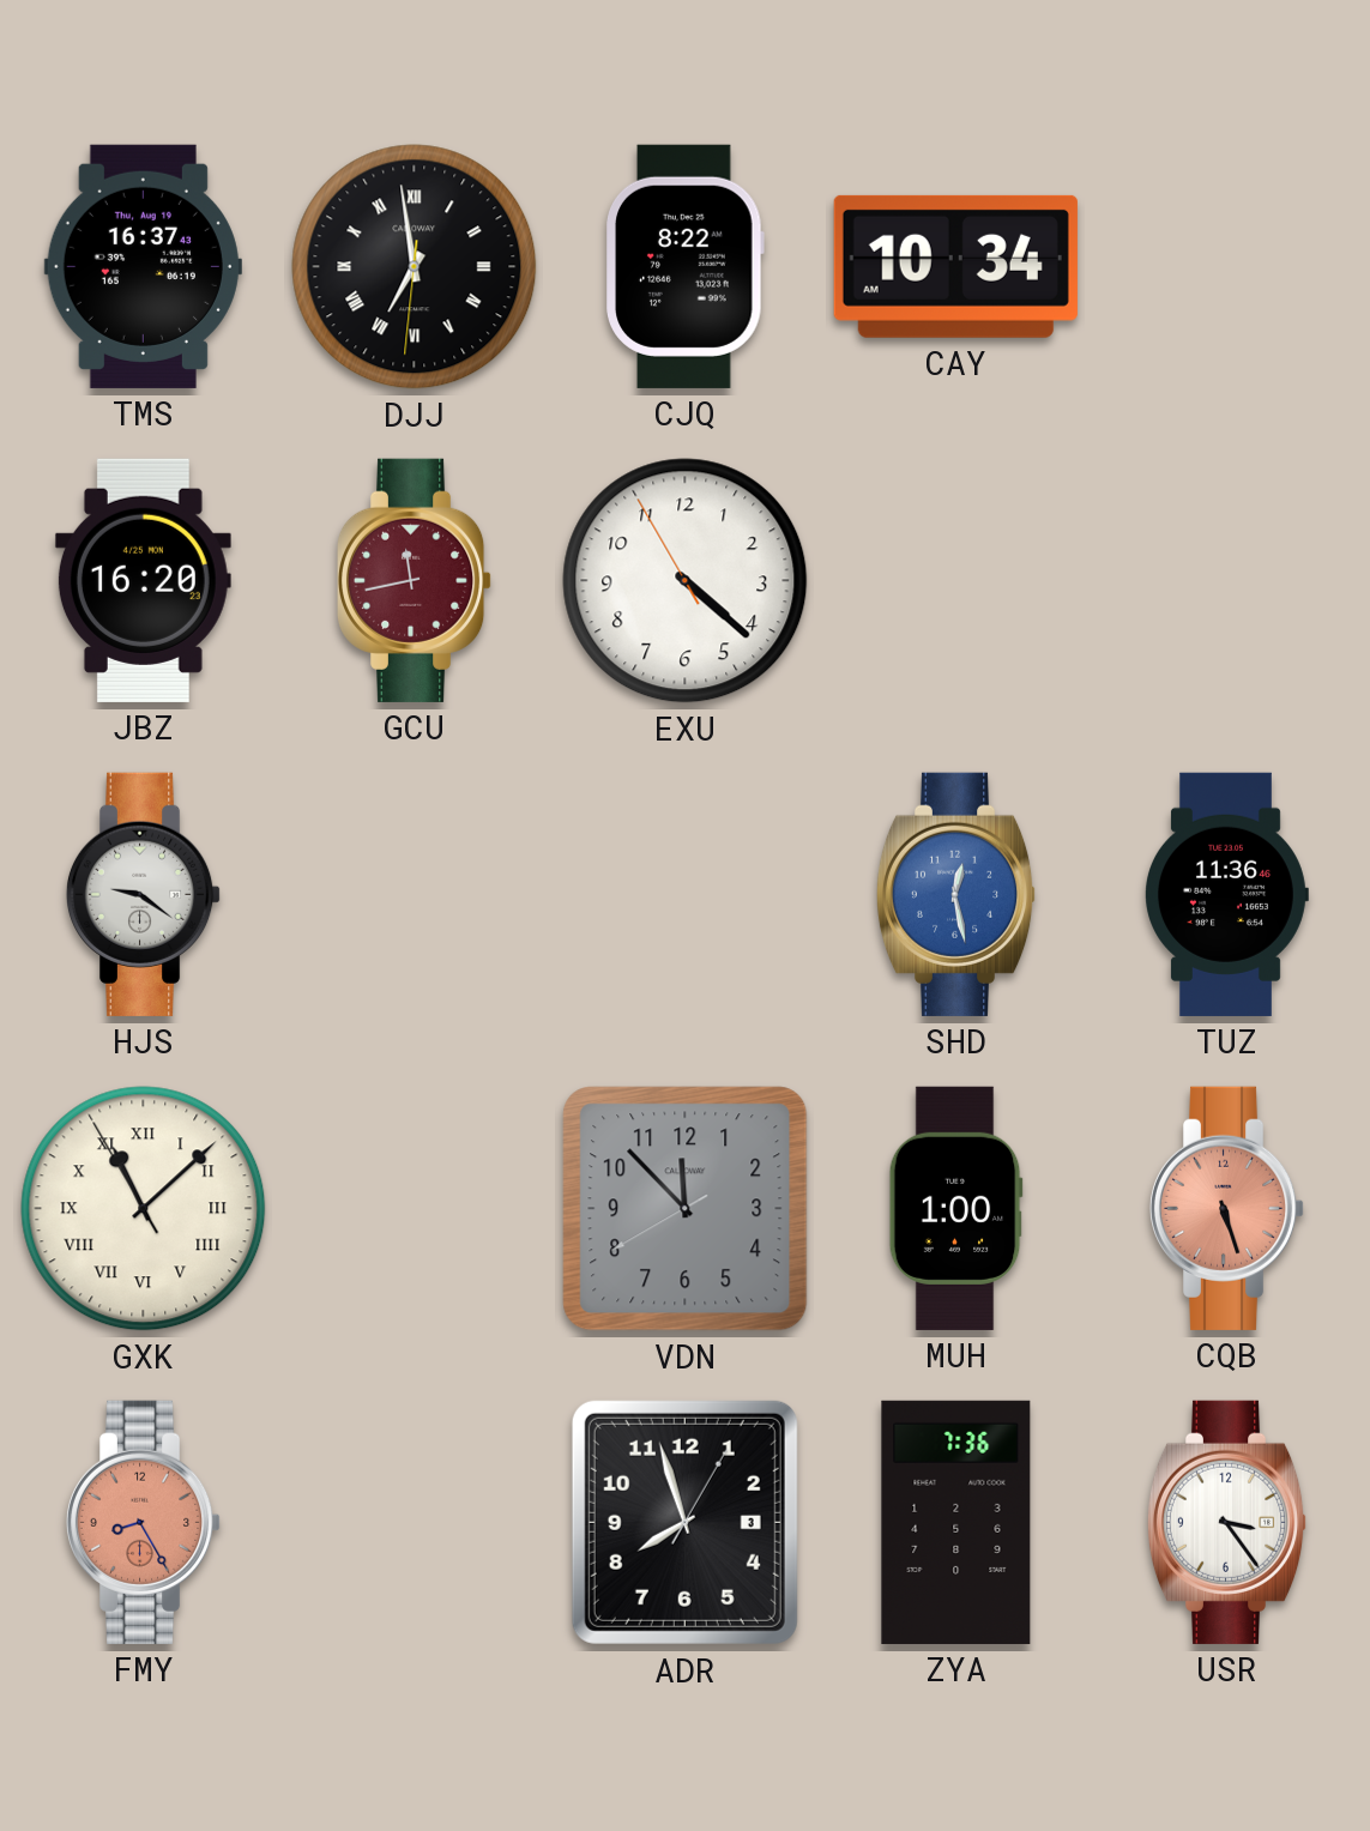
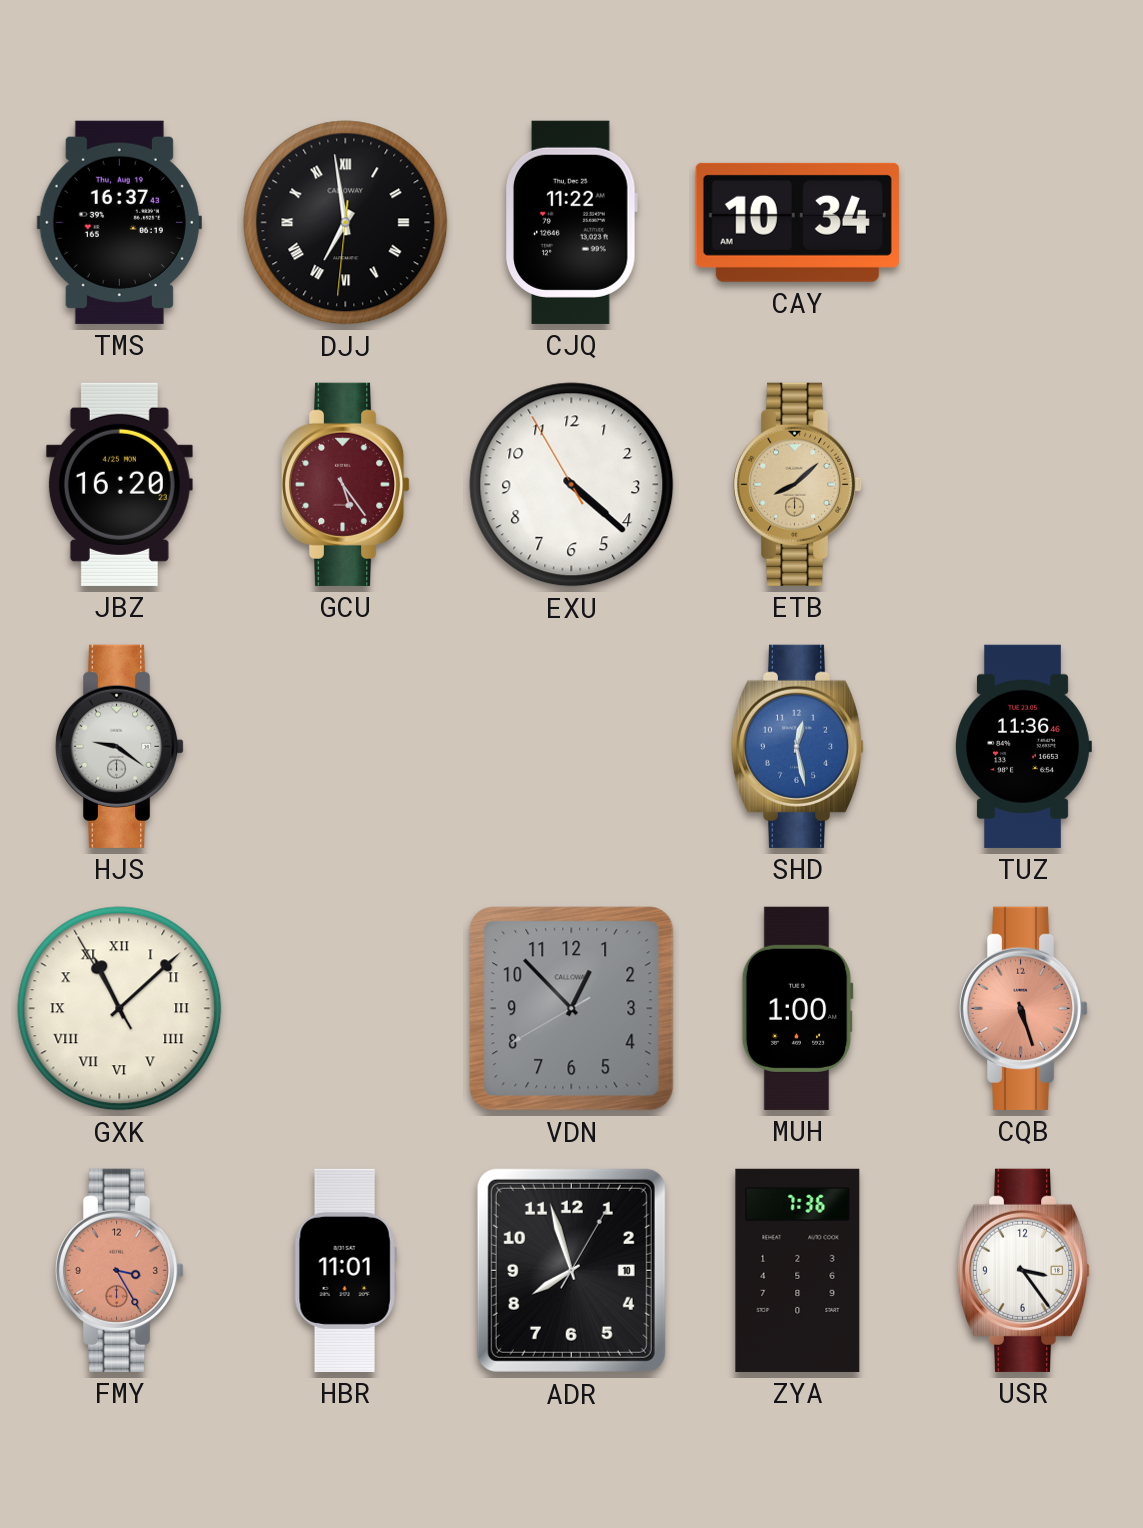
CJQ: 8:22 -> 11:22
GCU: 11:43 -> 5:24
ETB: none -> 8:08
VDN: 11:52 -> 12:52
FMY: 8:25 -> 3:25
HBR: none -> 11:01
ADR date: 3 -> 10
